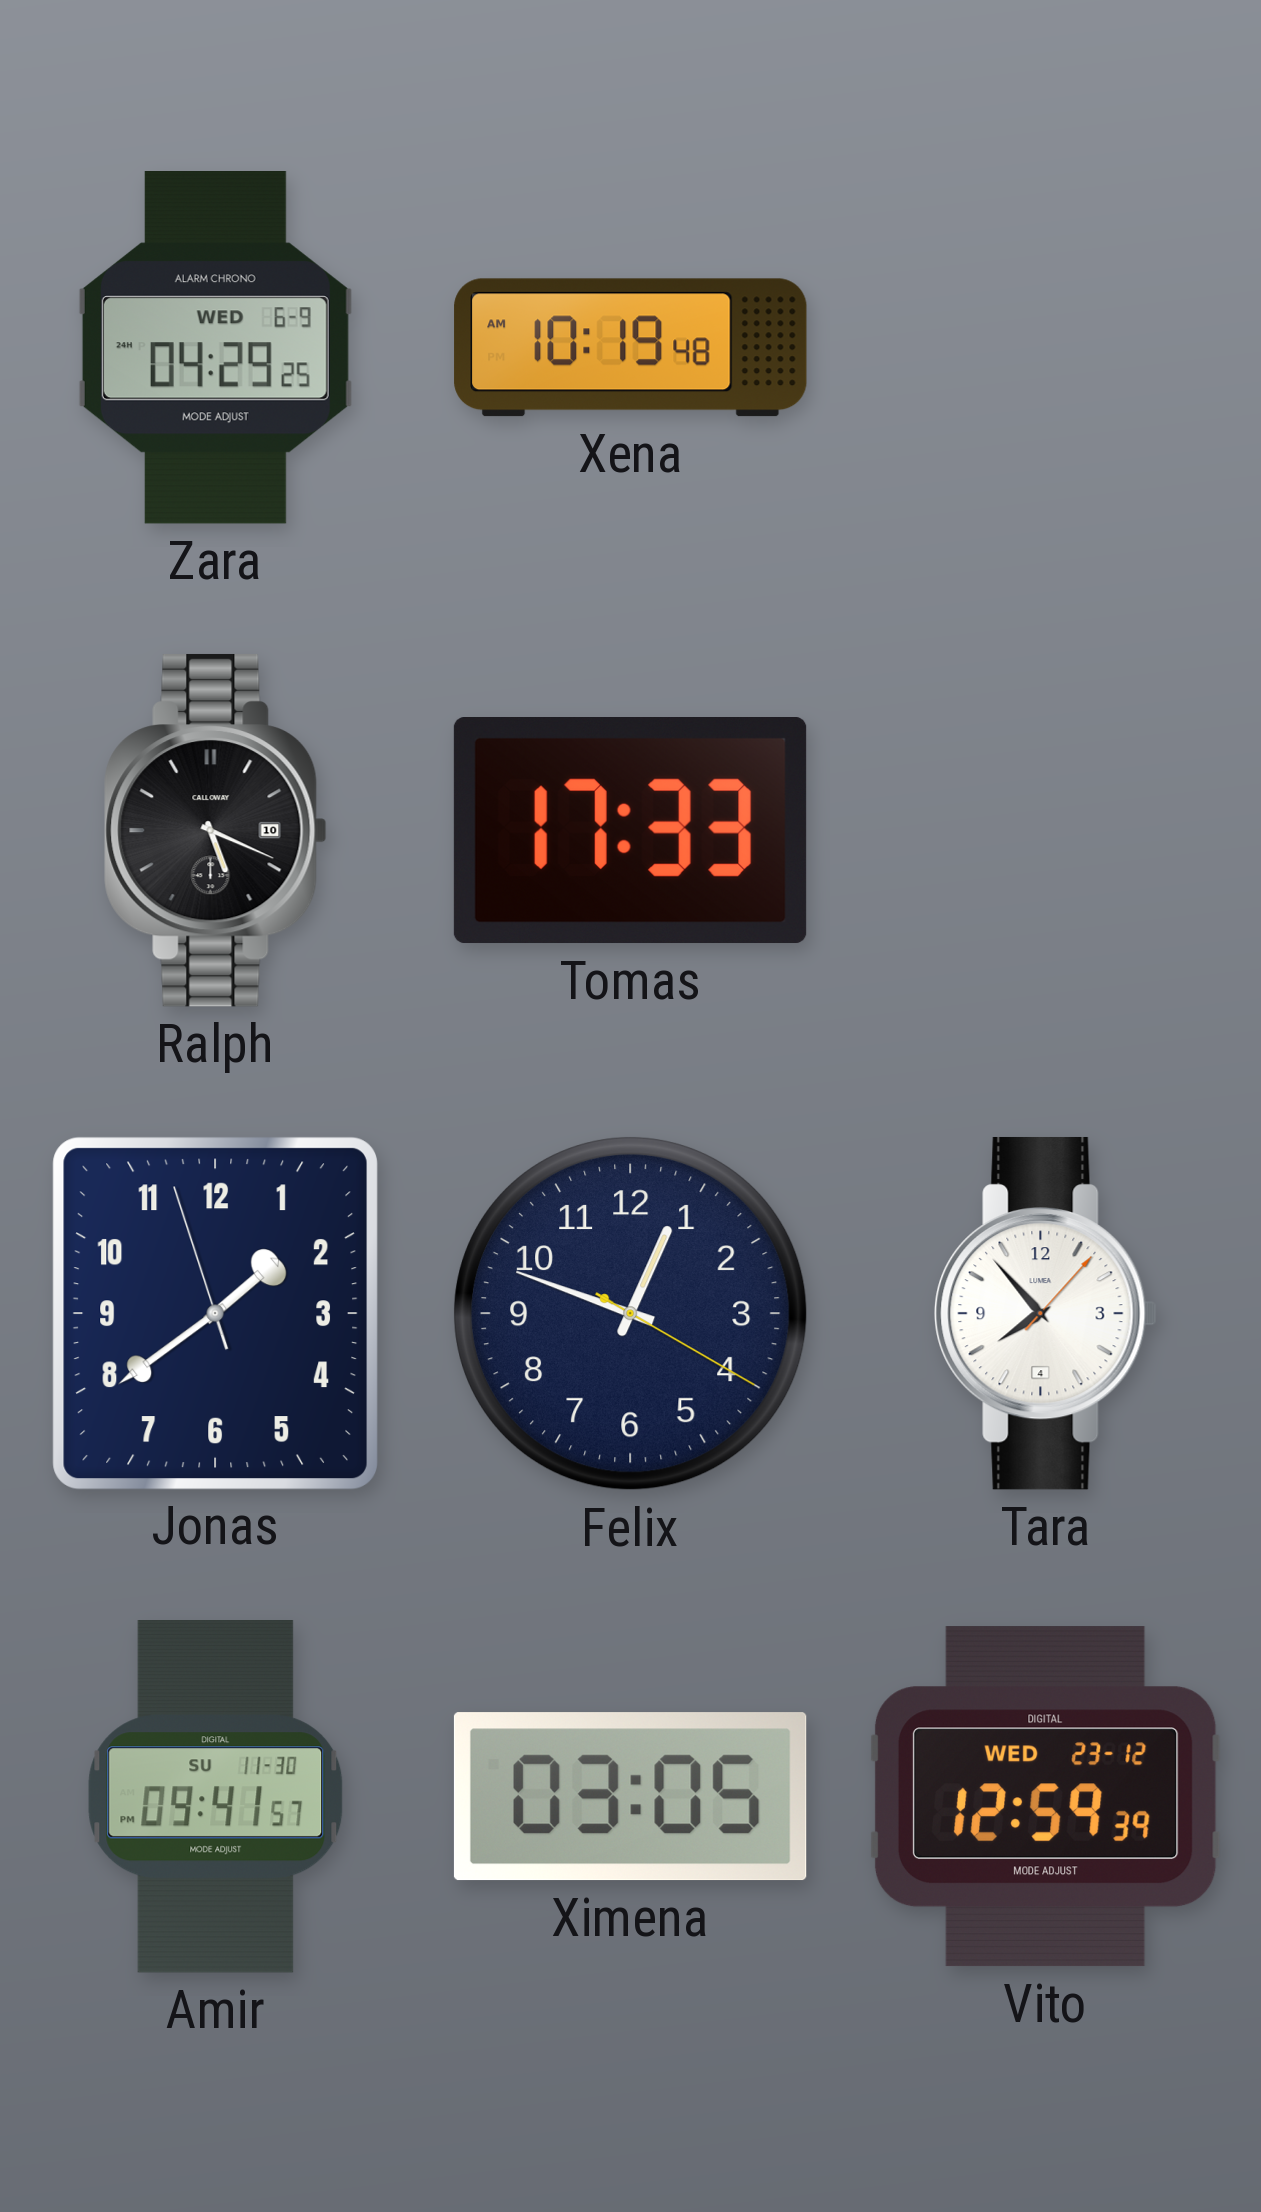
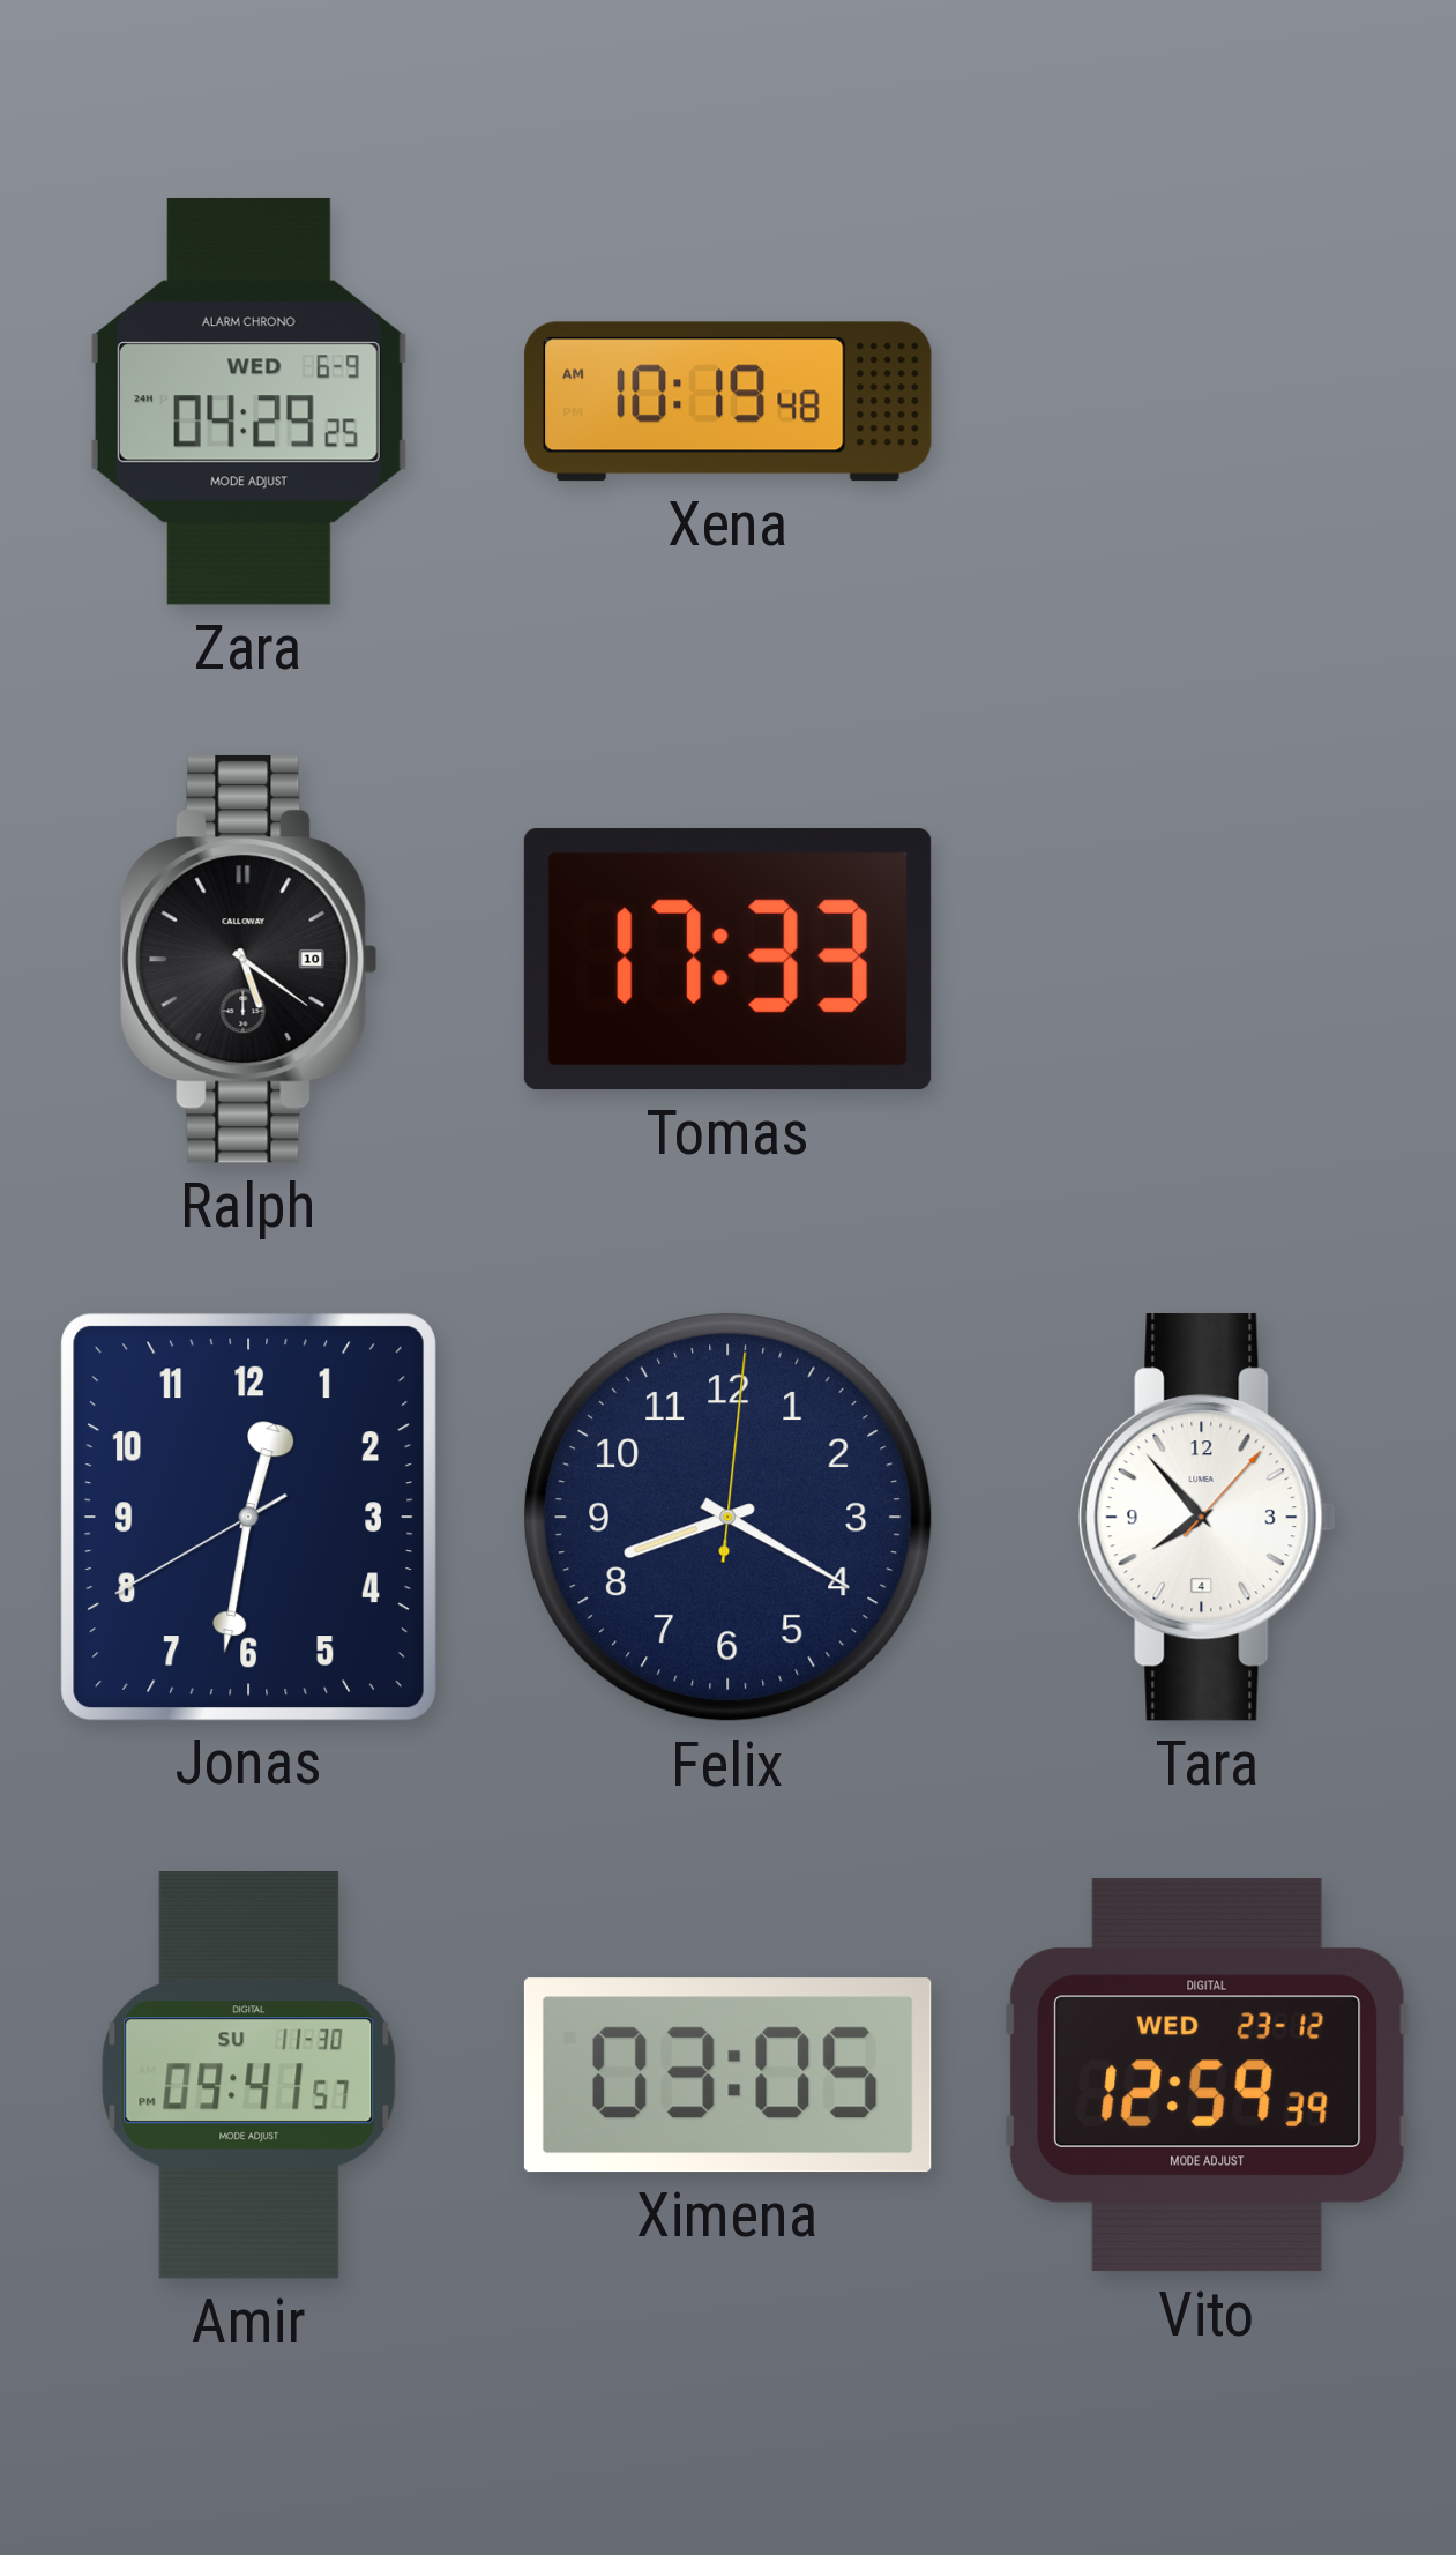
Ralph: 5:19 -> 5:21
Jonas: 1:38 -> 12:31
Felix: 12:48 -> 8:20
